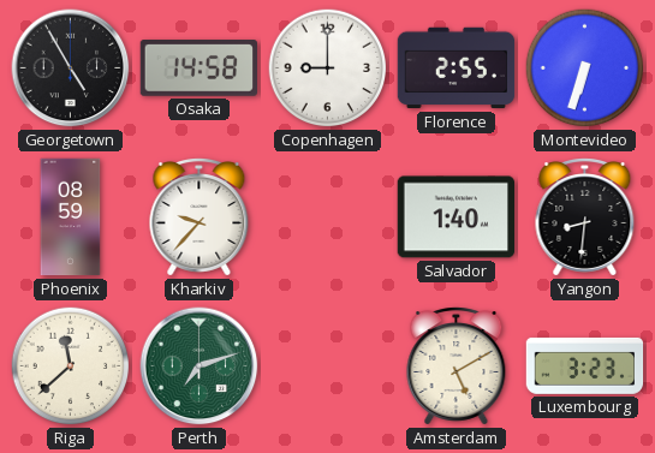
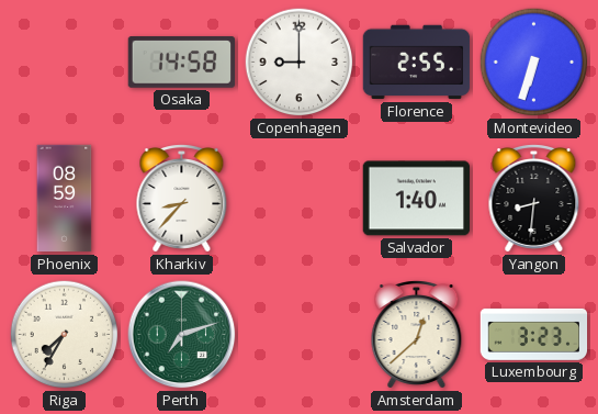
Georgetown: 4:55 -> none
Kharkiv: 9:37 -> 8:37
Riga: 11:38 -> 7:35
Amsterdam: 5:10 -> 12:38
